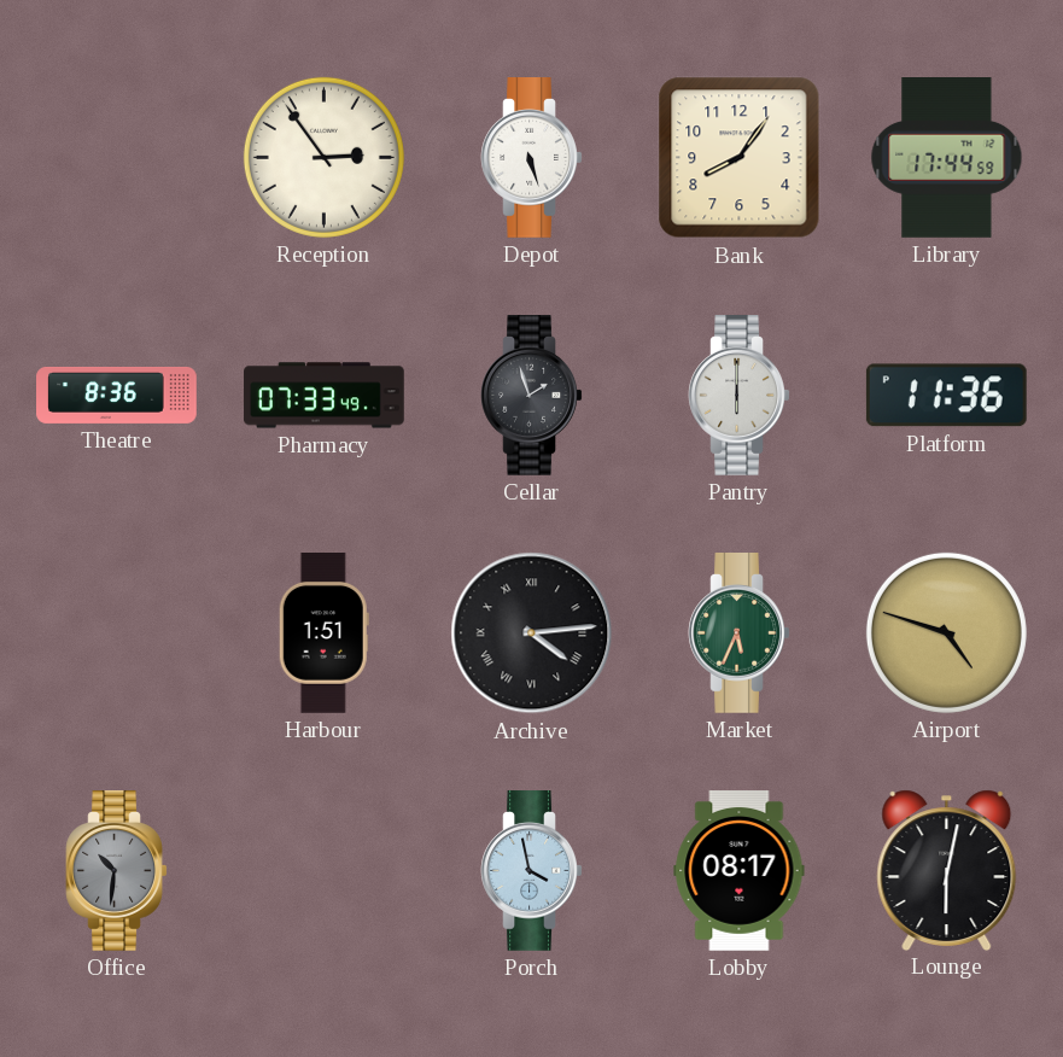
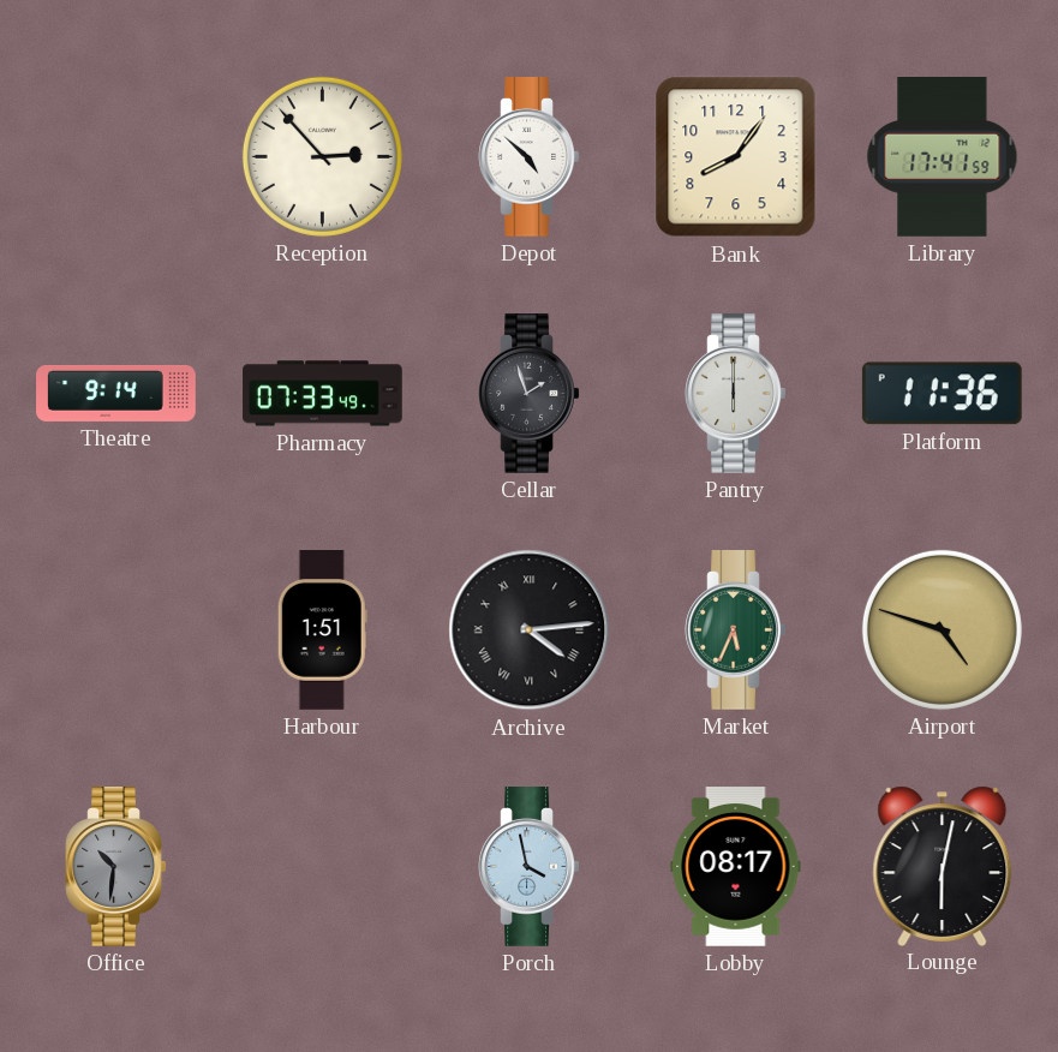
Reception: 2:54 -> 2:53
Depot: 5:27 -> 4:52
Library: 17:44 -> 17:41
Theatre: 8:36 -> 9:14
